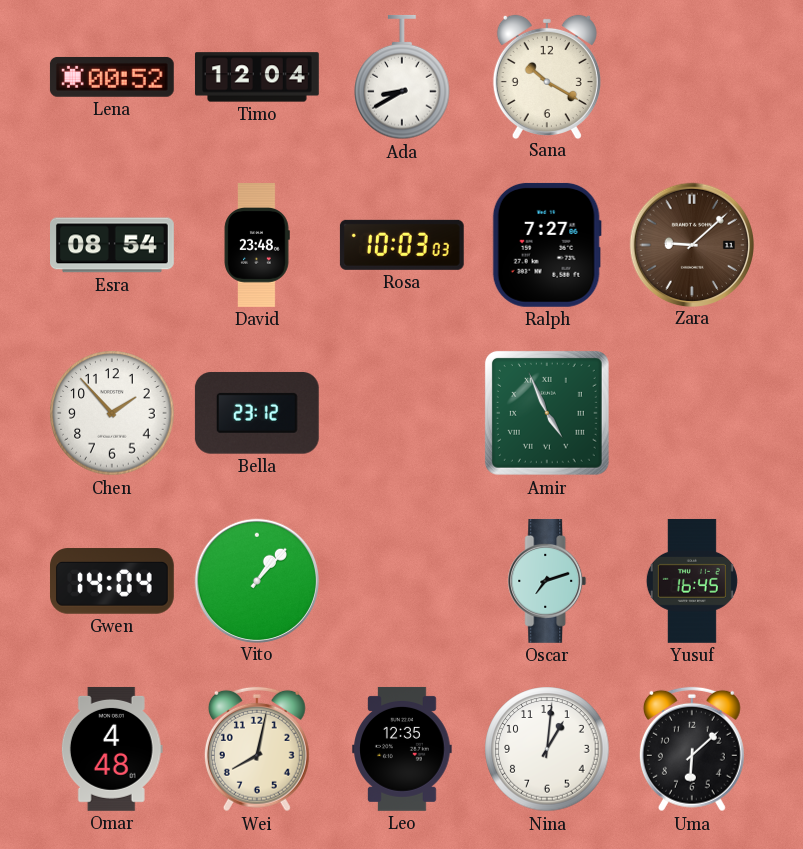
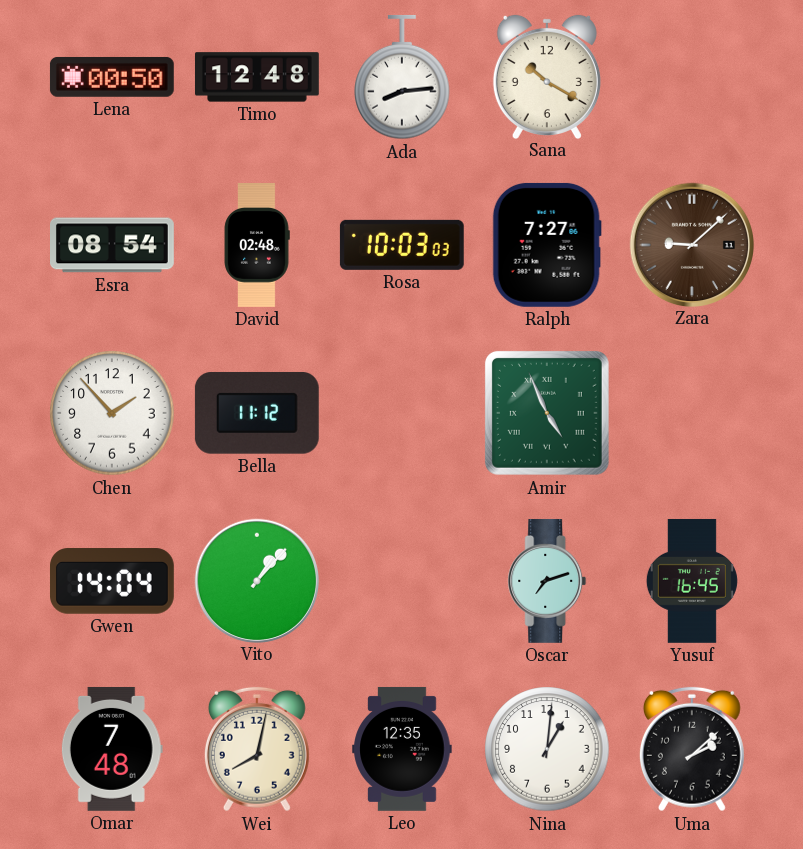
Lena: 00:52 -> 00:50
Timo: 12:04 -> 12:48
Ada: 8:40 -> 8:14
David: 23:48 -> 02:48
Bella: 23:12 -> 11:12
Omar: 4:48 -> 7:48
Uma: 6:08 -> 2:08
